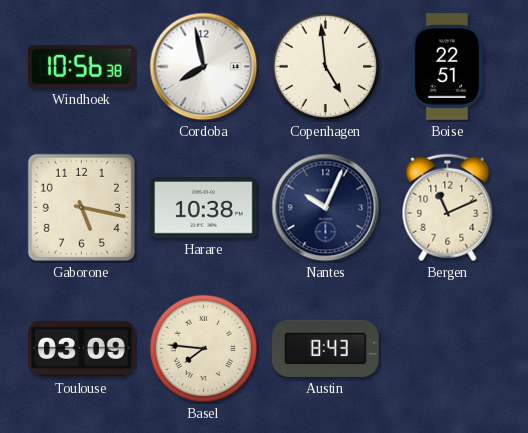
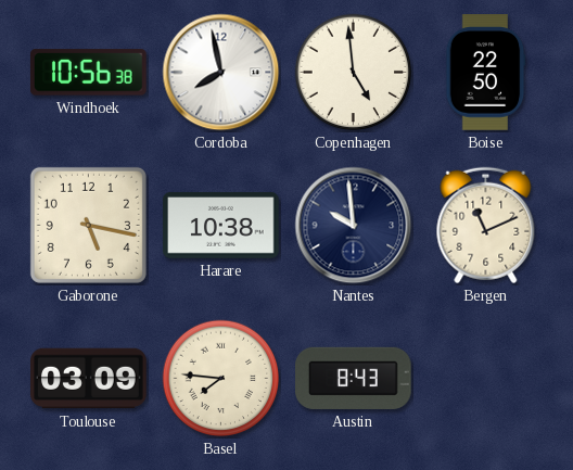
Boise: 22:51 -> 22:50
Nantes: 10:04 -> 9:59
